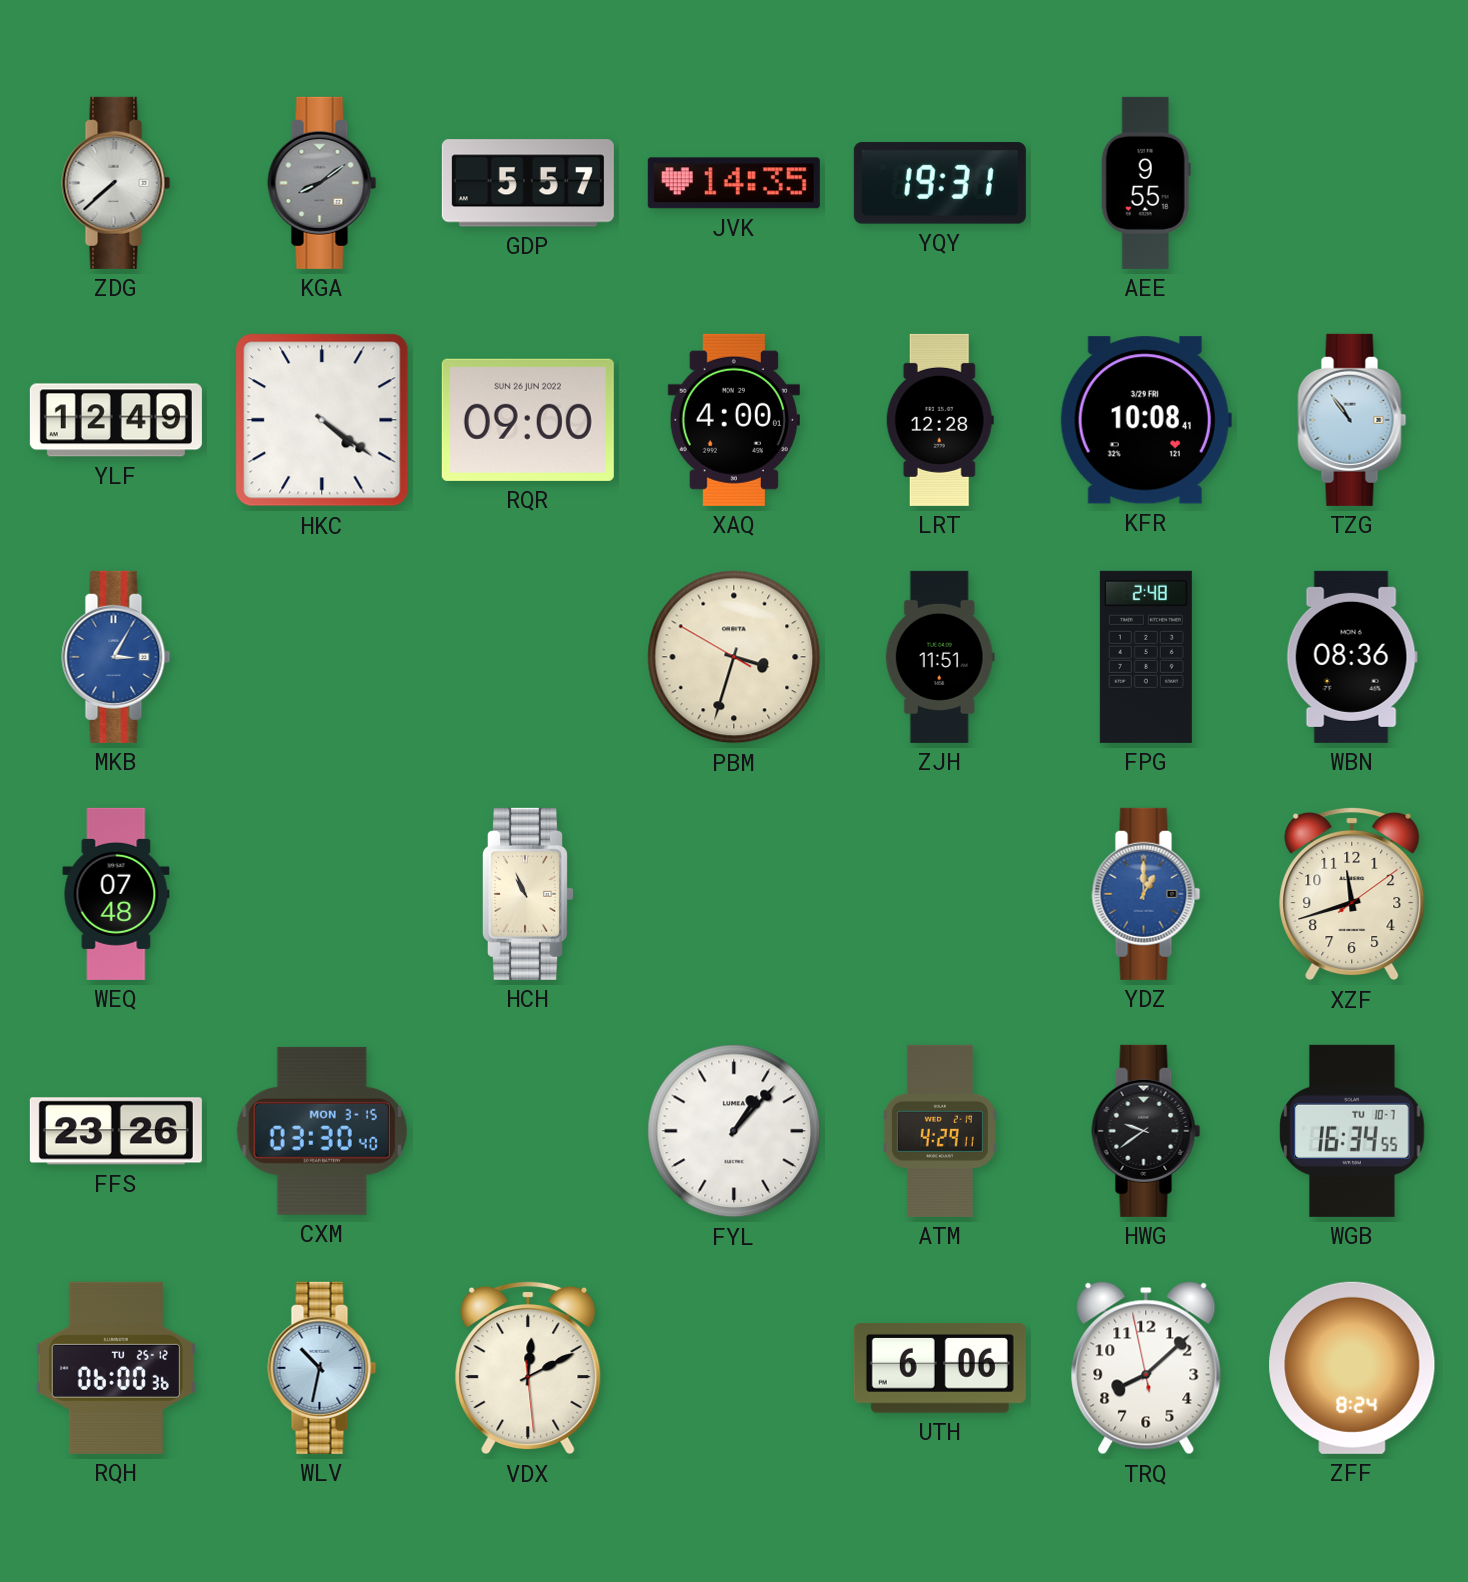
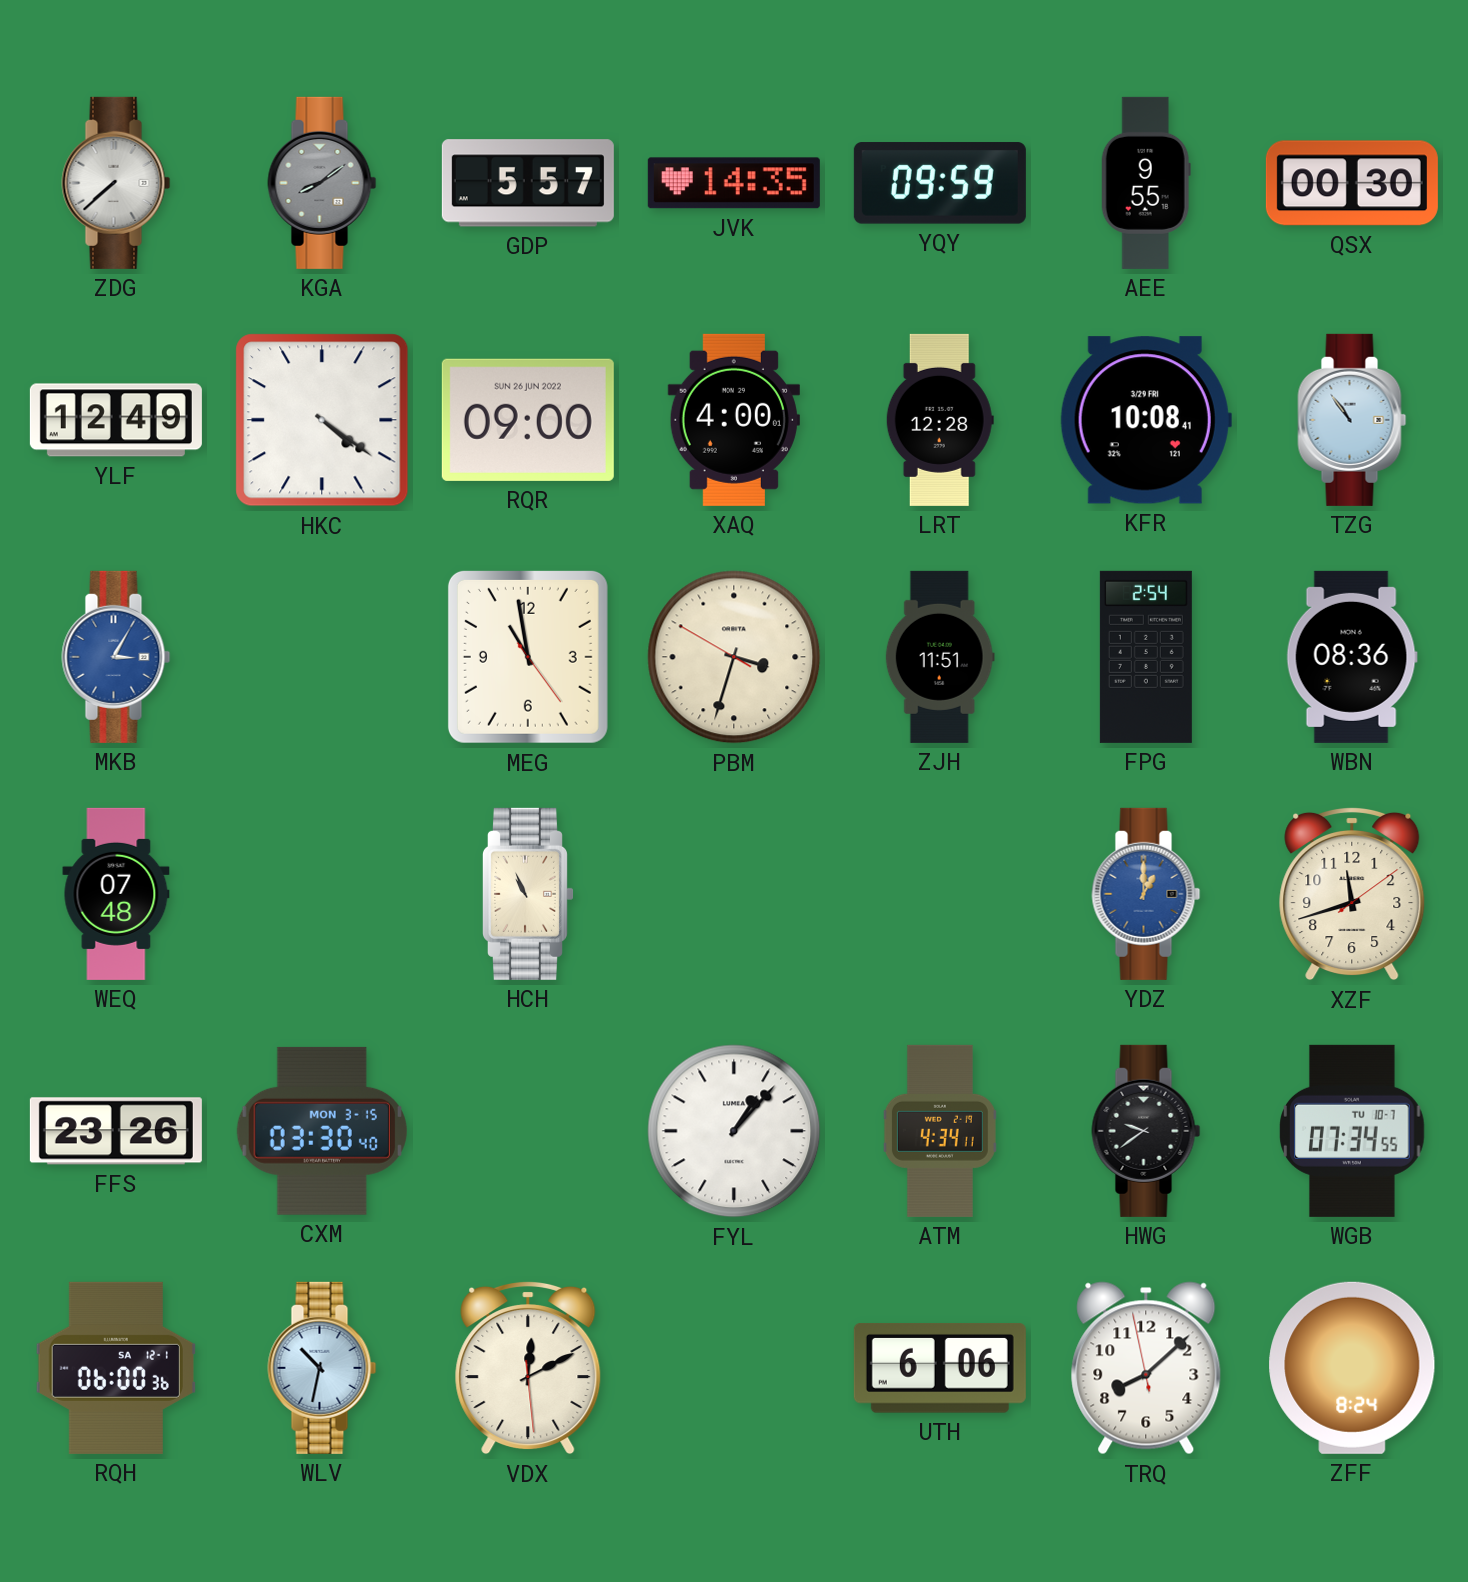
YQY: 19:31 -> 09:59
QSX: none -> 00:30
MEG: none -> 10:58
FPG: 2:48 -> 2:54
ATM: 4:29 -> 4:34
WGB: 16:34 -> 07:34
RQH date: TU 25-12 -> SA 12-1
